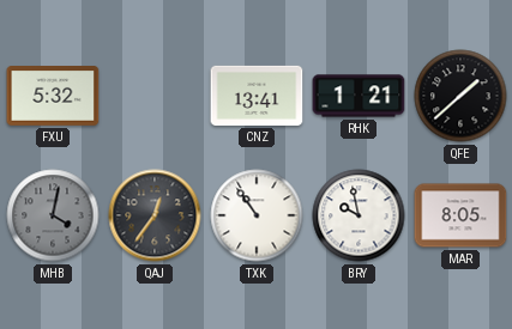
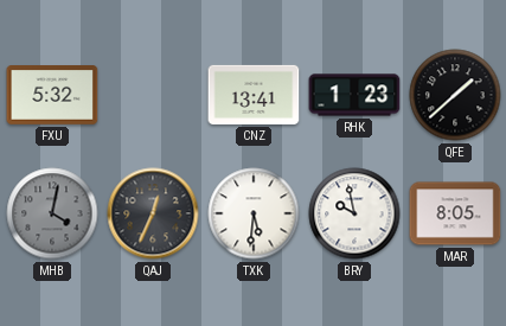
RHK: 1:21 -> 1:23
QAJ: 12:36 -> 12:34
TXK: 10:54 -> 5:31
